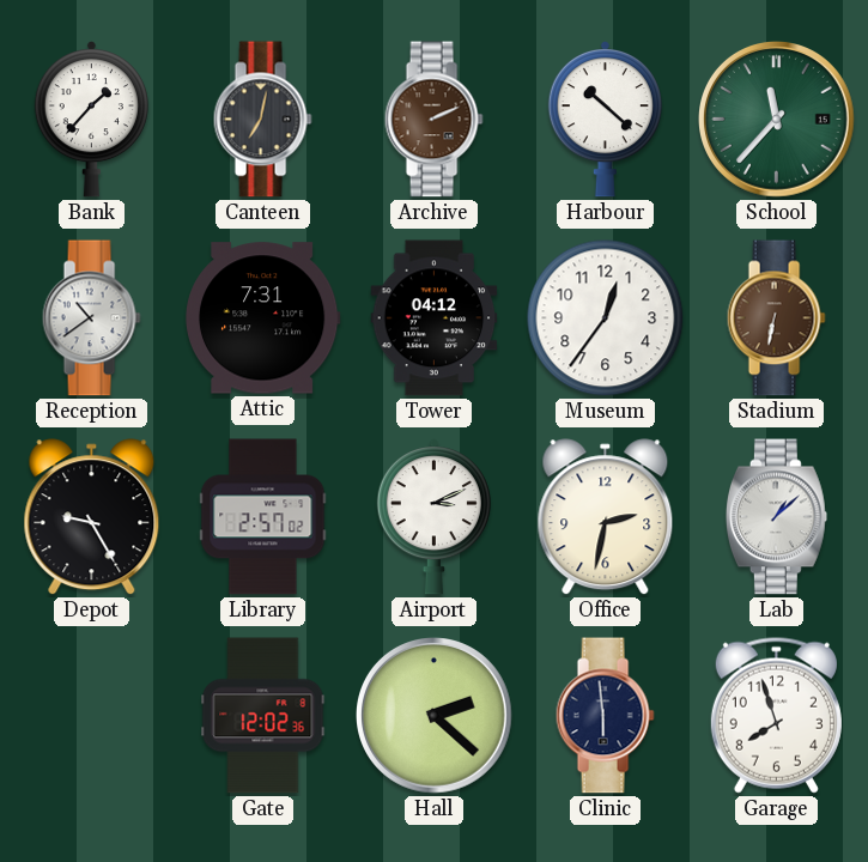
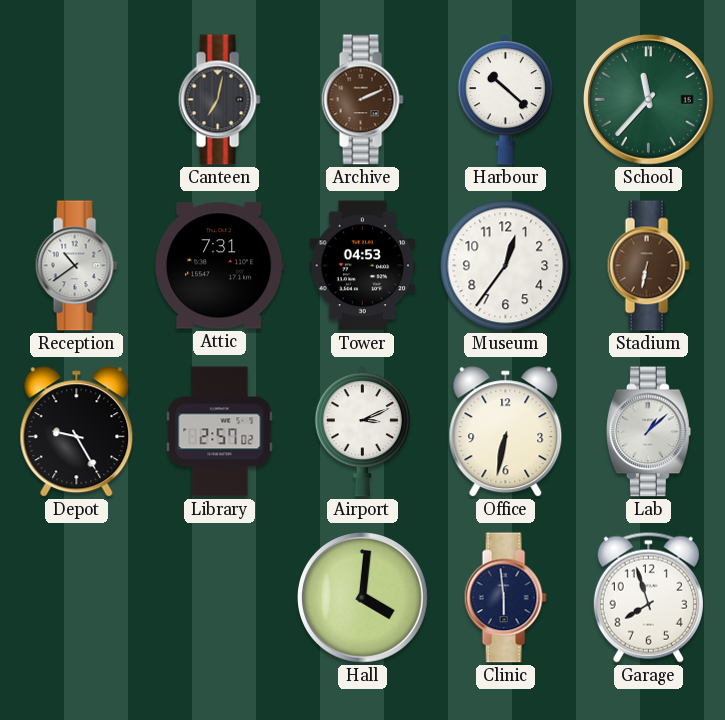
Bank: 1:37 -> none
Tower: 04:12 -> 04:53
Office: 2:32 -> 6:32
Gate: 12:02 -> none
Hall: 2:22 -> 4:01
